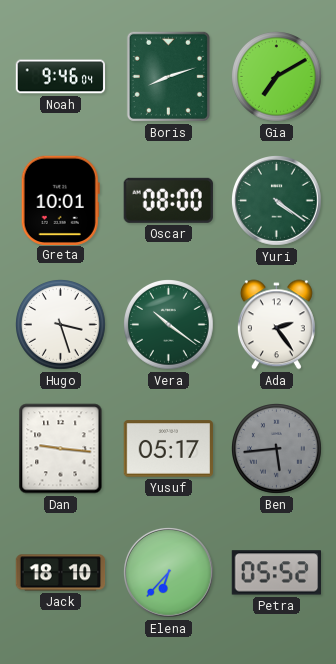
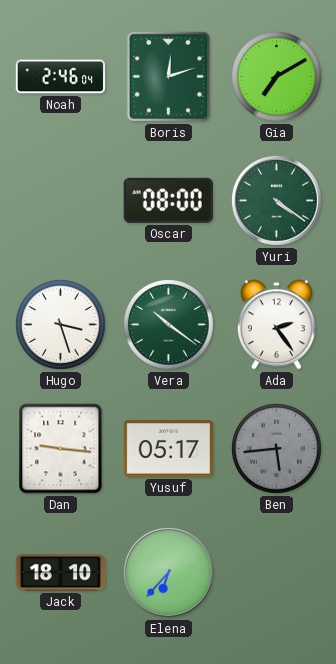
Noah: 9:46 -> 2:46
Boris: 8:12 -> 12:12
Greta: 10:01 -> none
Petra: 05:52 -> none
